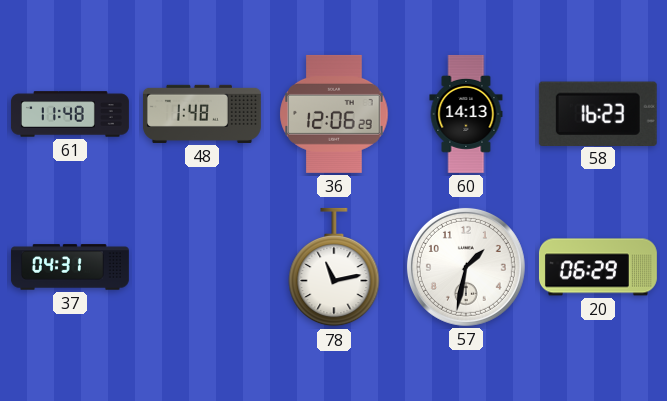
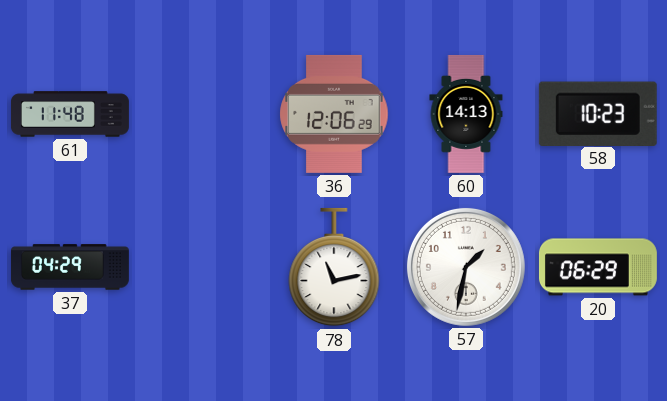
48: 1:48 -> none
58: 16:23 -> 10:23
37: 04:31 -> 04:29
